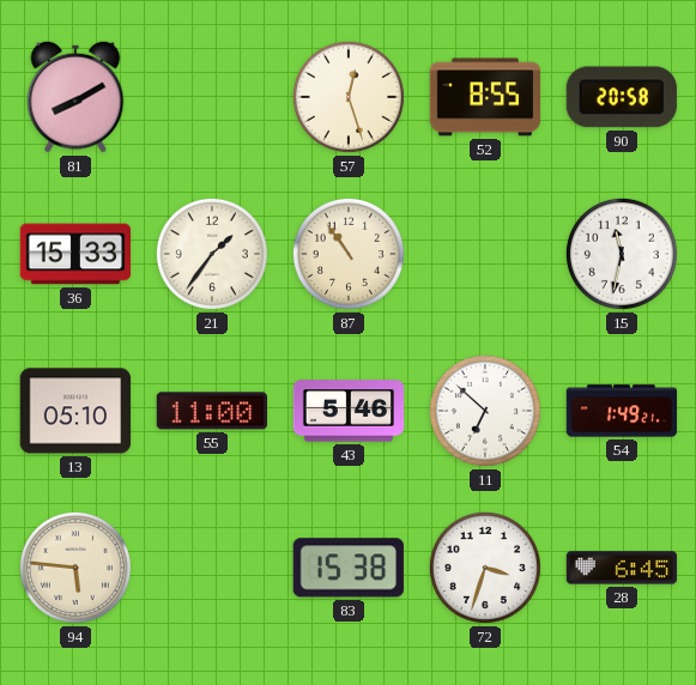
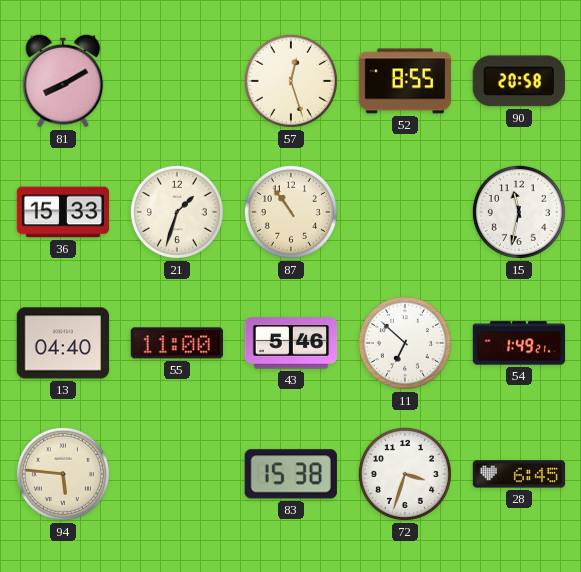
21: 1:36 -> 1:33
13: 05:10 -> 04:40
